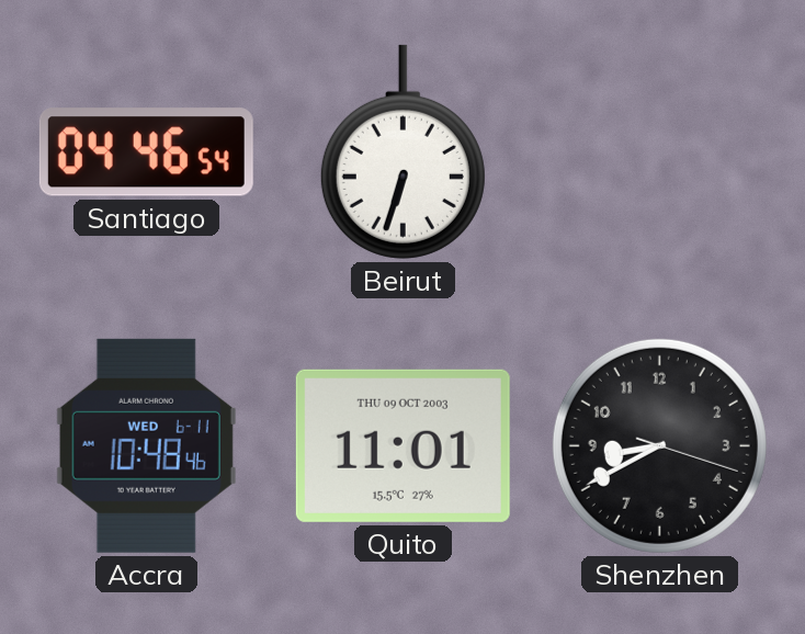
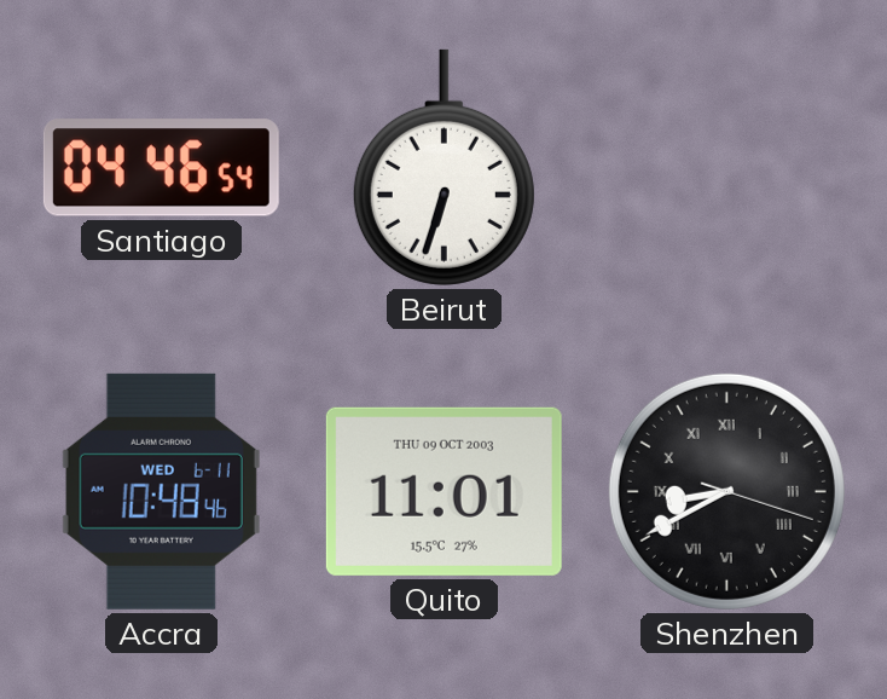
Shenzhen numerals: Arabic -> Roman
